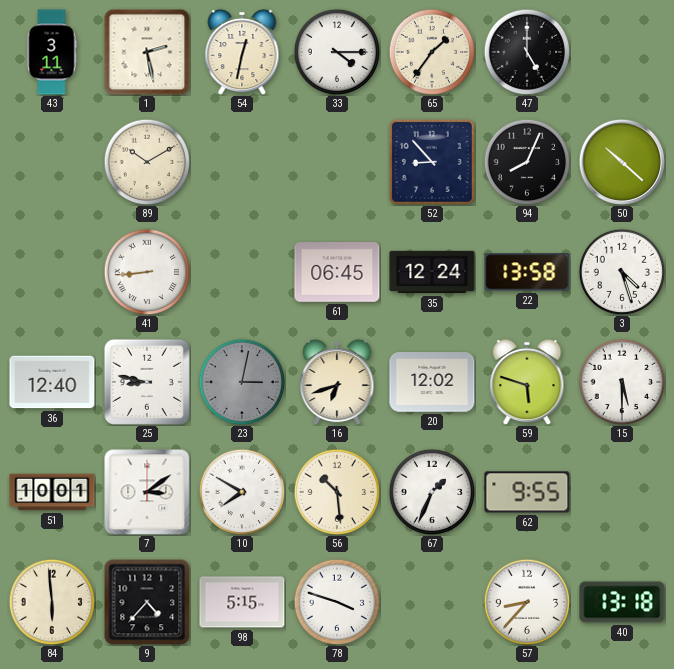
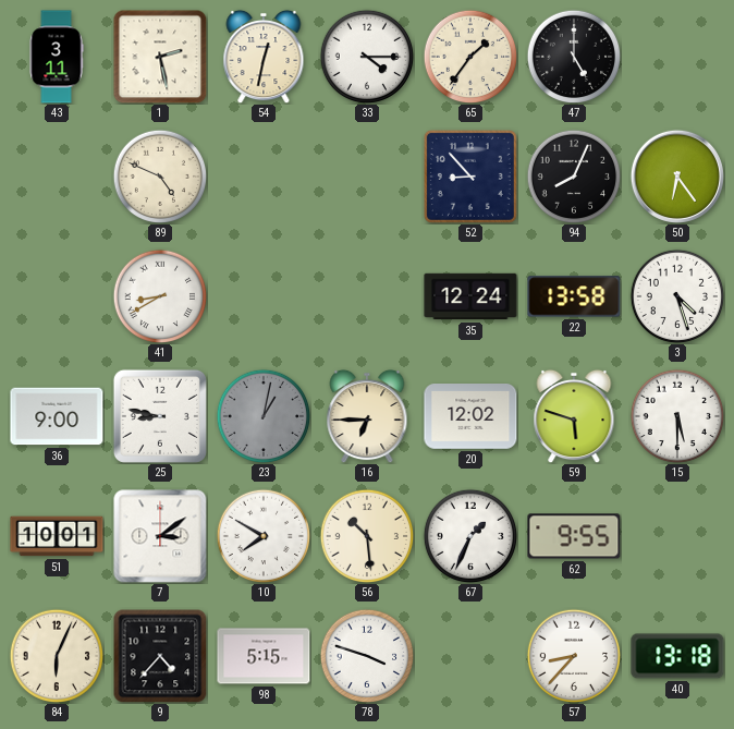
89: 10:10 -> 4:49
50: 10:22 -> 6:24
41: 8:44 -> 8:40
61: 06:45 -> none
36: 12:40 -> 9:00
23: 3:02 -> 1:02
16: 6:42 -> 6:45
84: 5:59 -> 6:04
